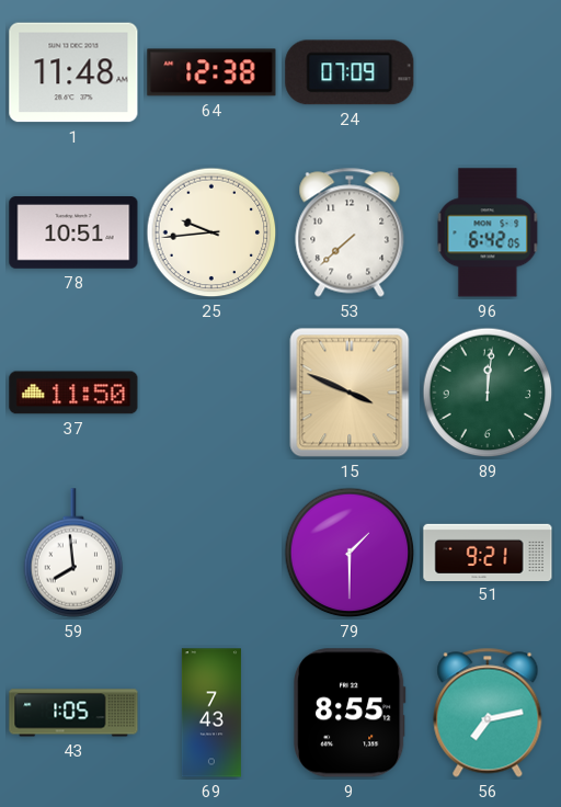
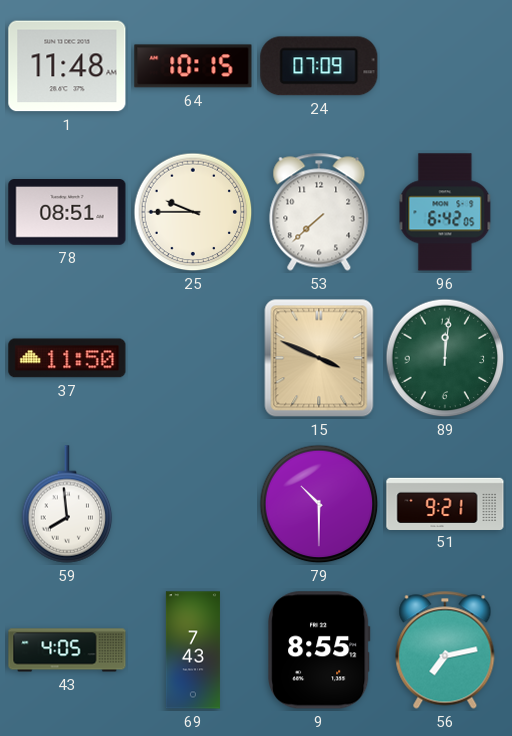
64: 12:38 -> 10:15
78: 10:51 -> 08:51
25: 9:44 -> 9:45
79: 1:30 -> 10:30
43: 1:05 -> 4:05
